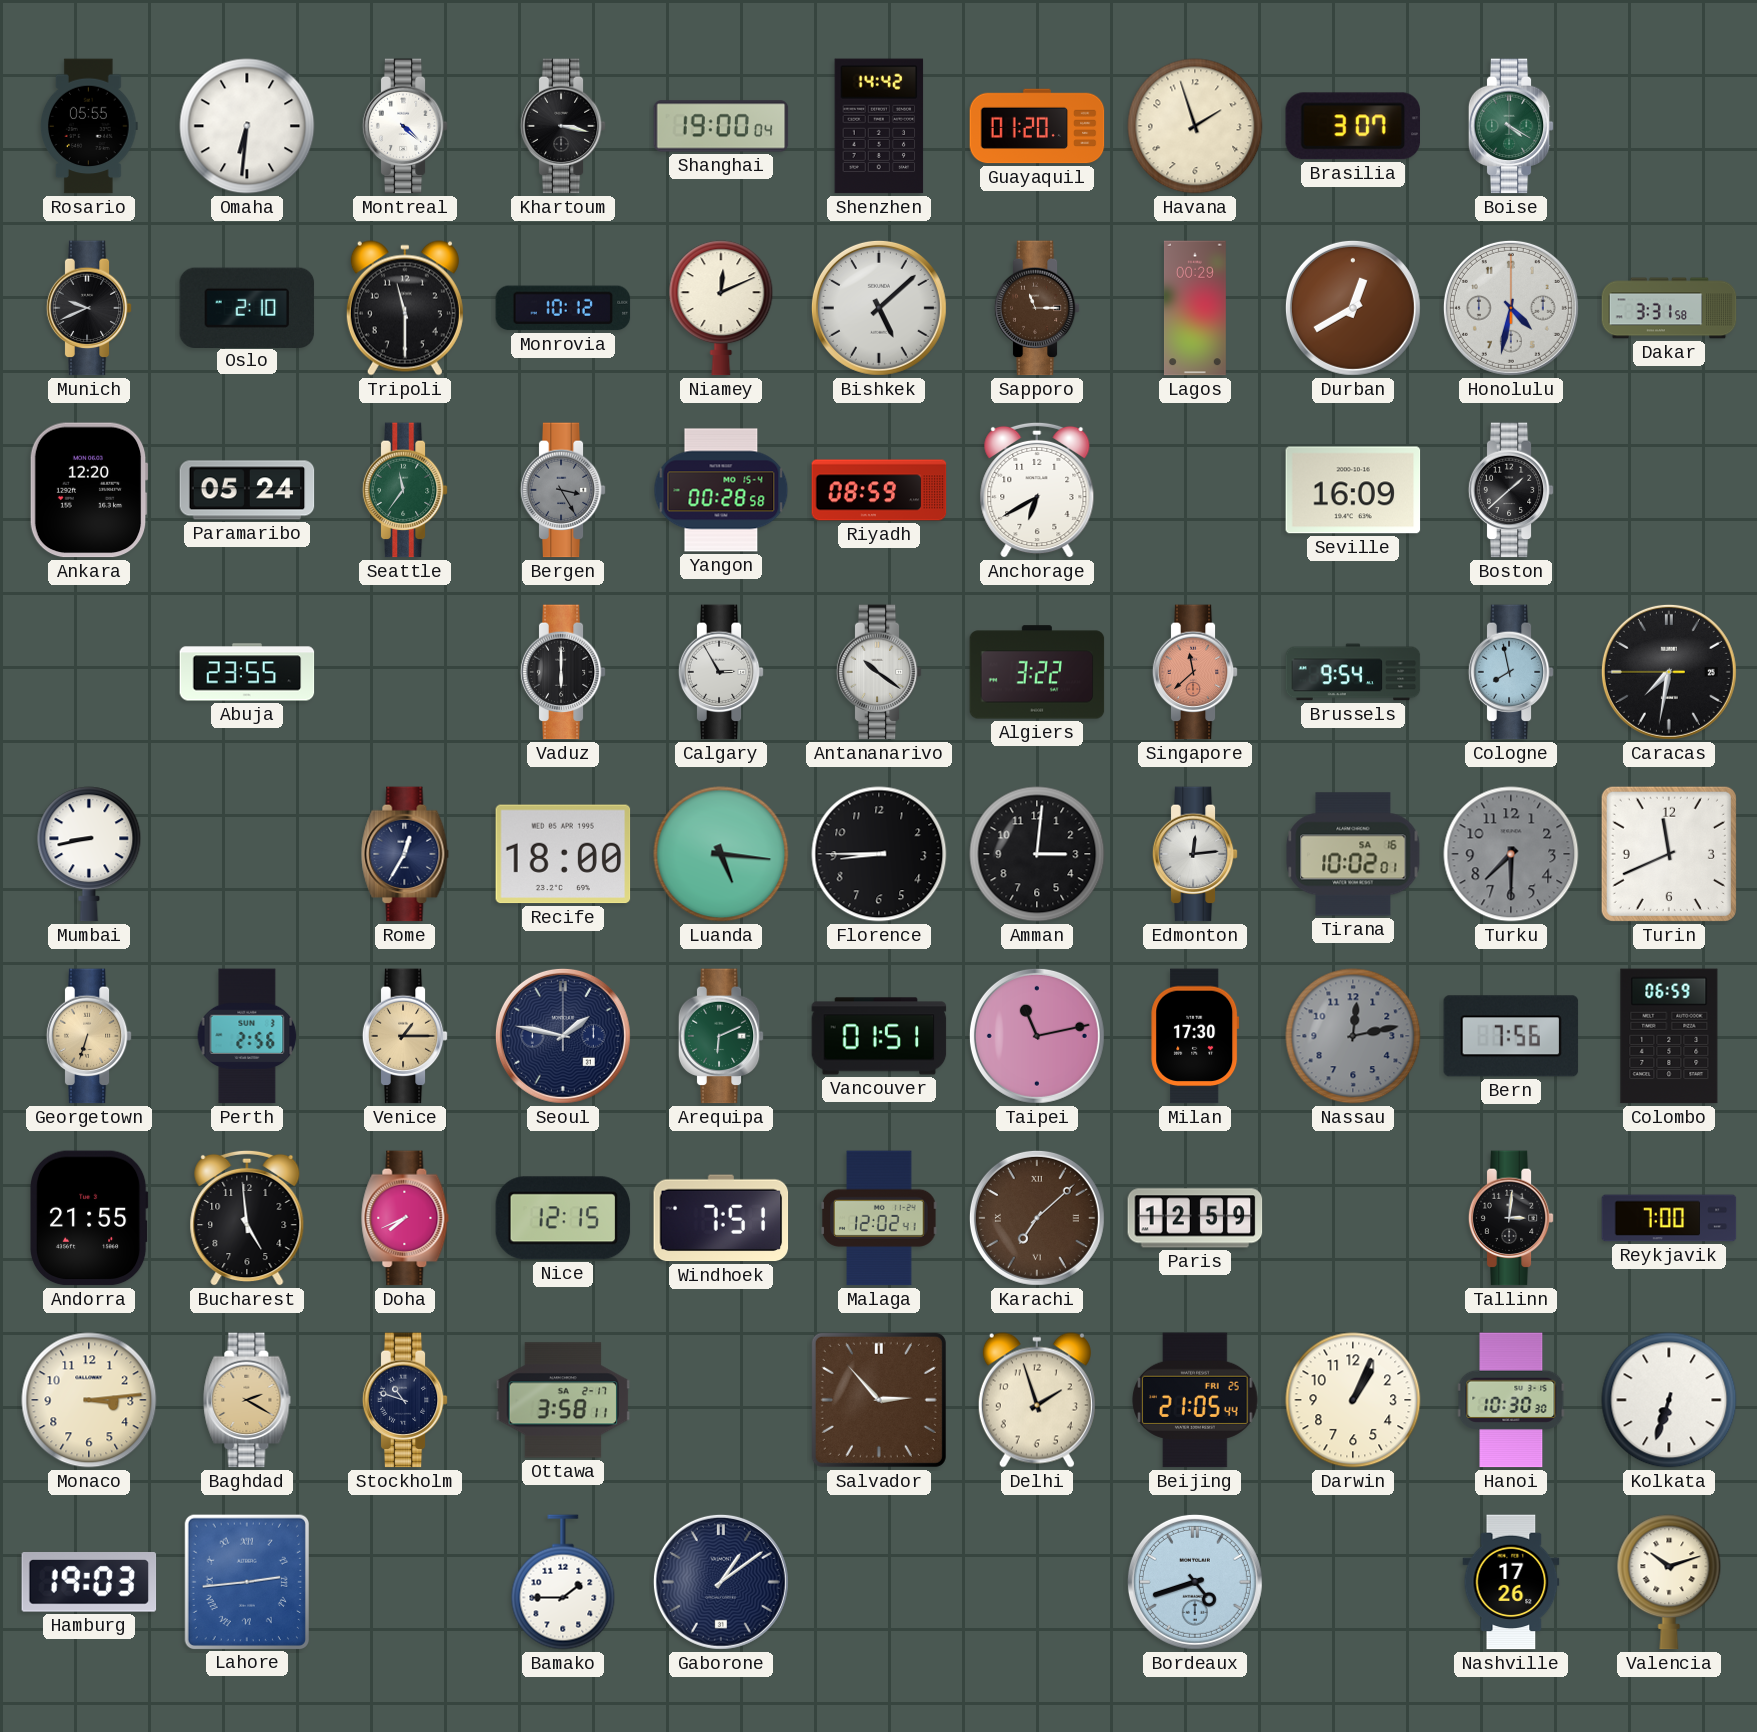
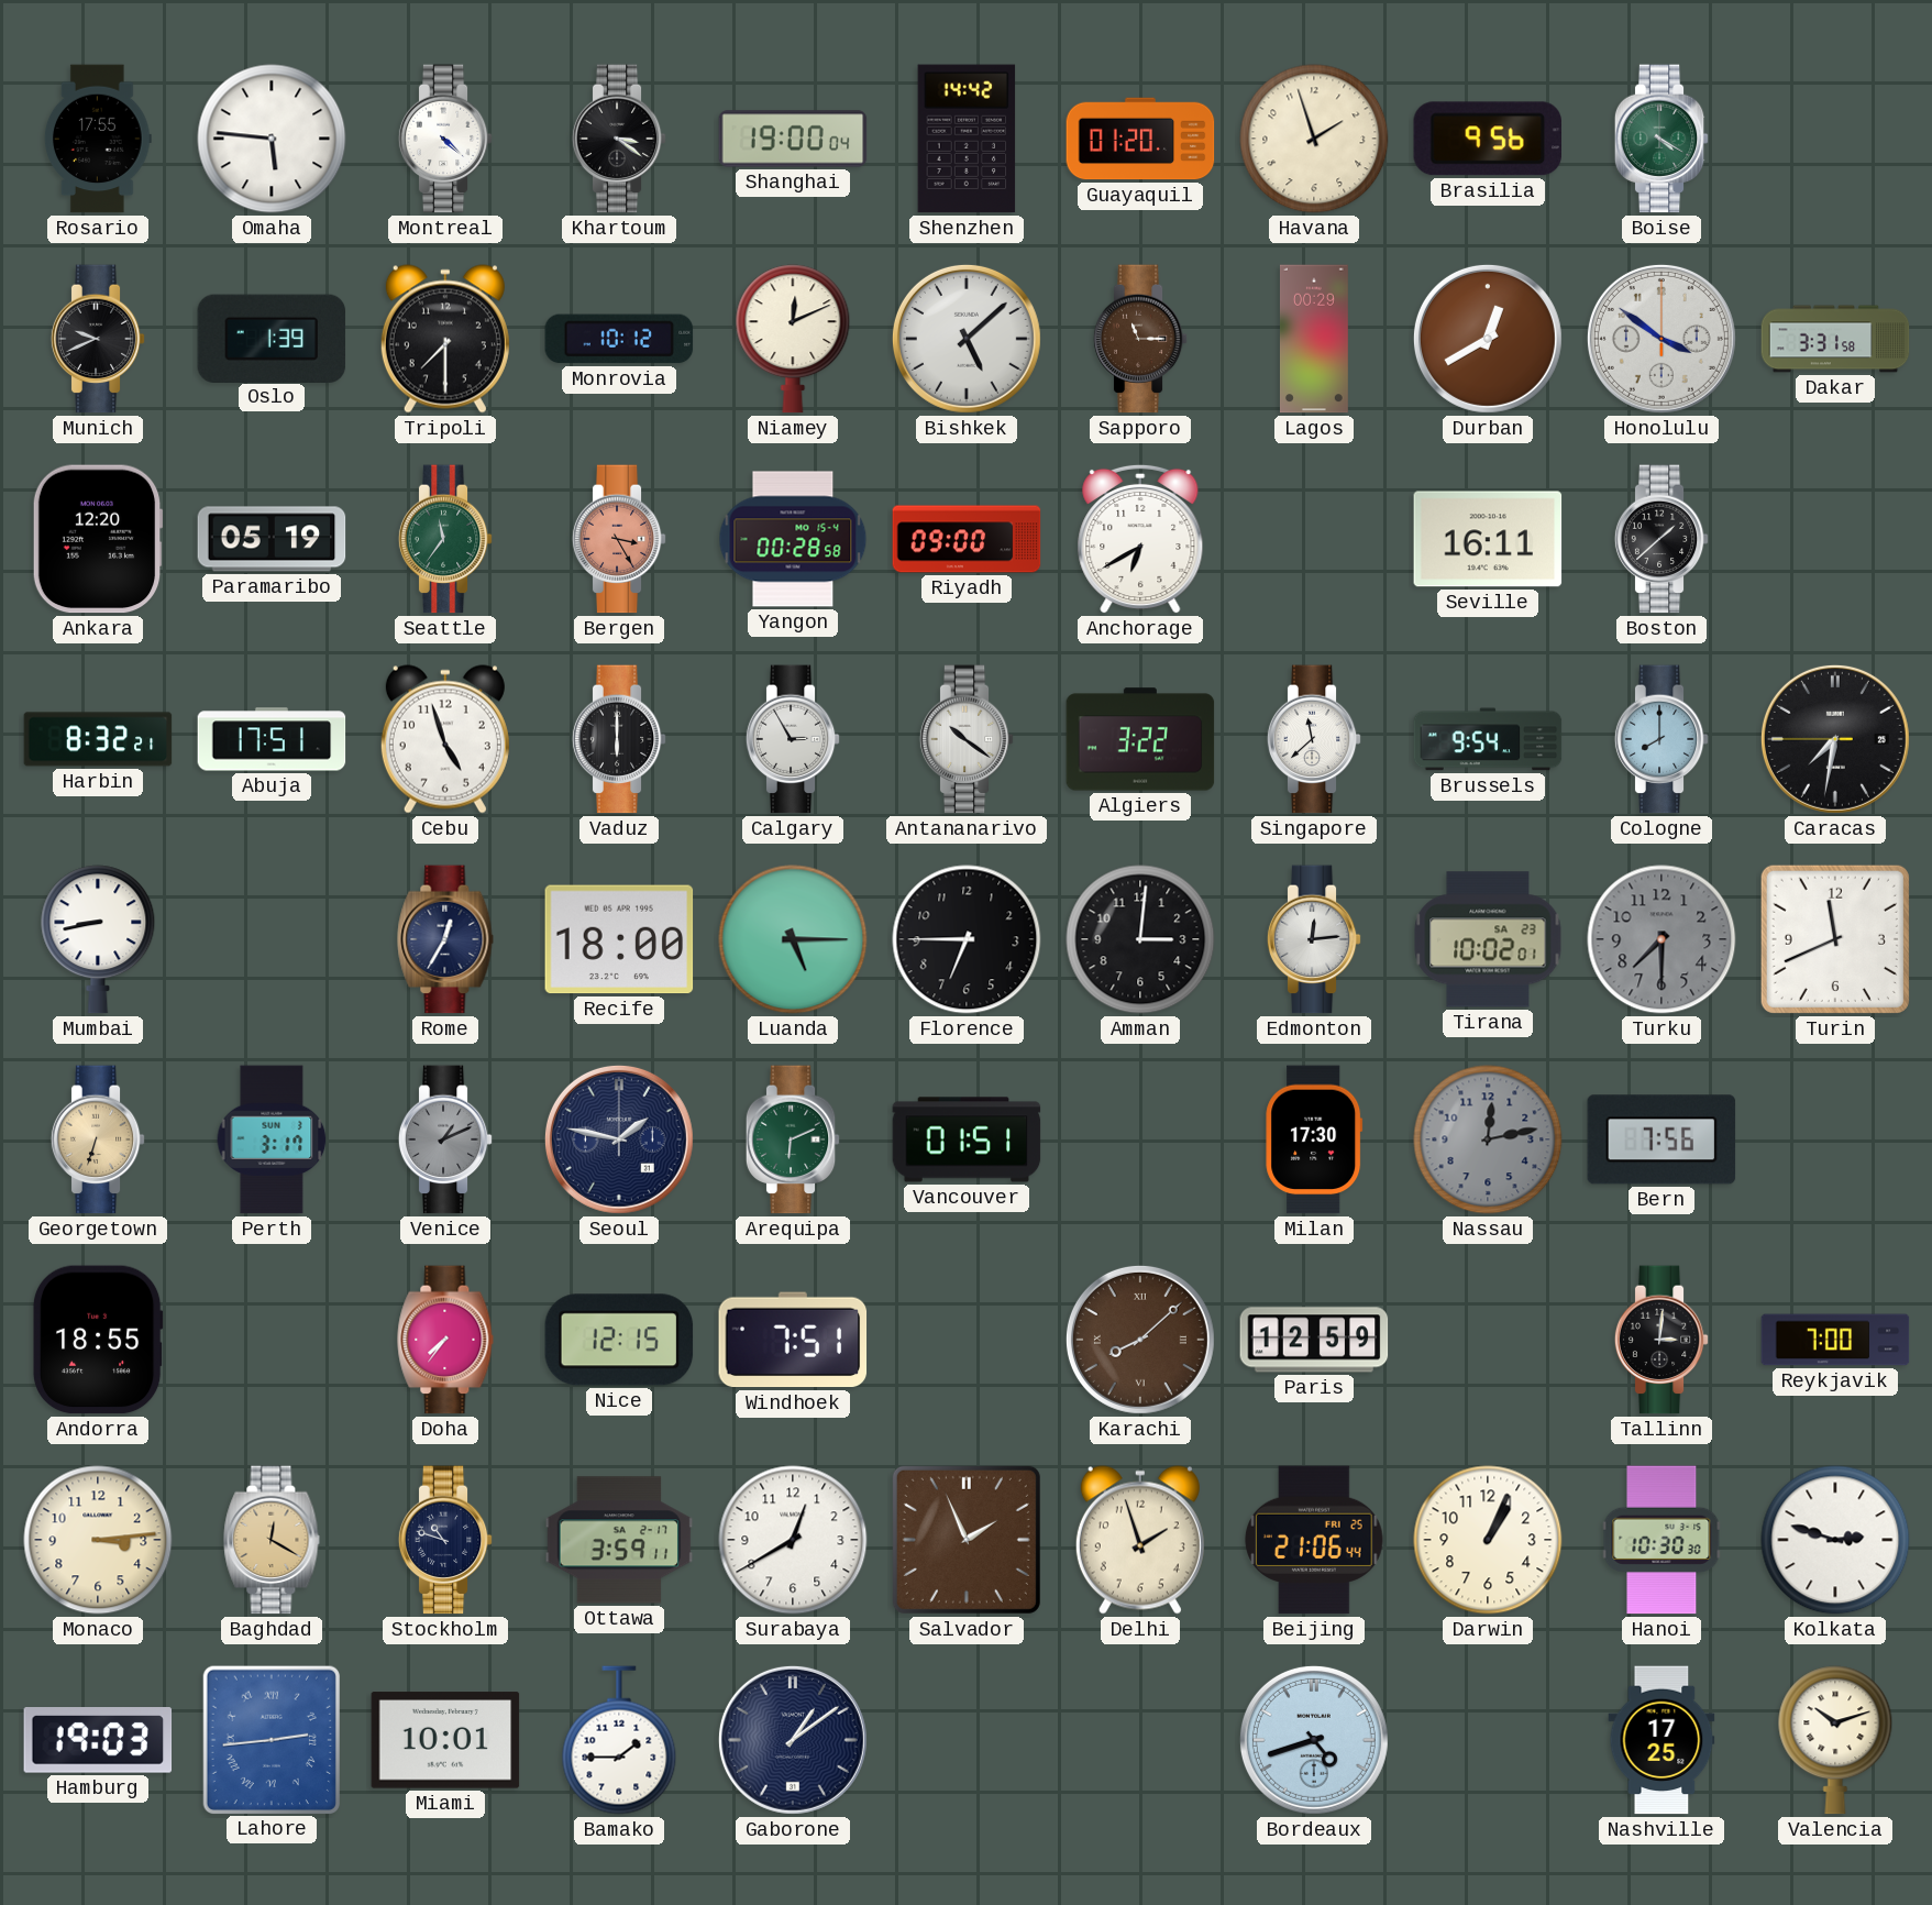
Rosario: 05:55 -> 17:55
Omaha: 6:31 -> 5:46
Khartoum: 3:17 -> 3:21
Brasilia: 3:07 -> 9:56
Oslo: 2:10 -> 1:39
Tripoli: 11:30 -> 7:30
Honolulu: 4:32 -> 3:51
Paramaribo: 05:24 -> 05:19
Bergen dial: grey -> salmon
Riyadh: 08:59 -> 09:00
Seville: 16:09 -> 16:11
Harbin: none -> 8:32
Abuja: 23:55 -> 17:51
Cebu: none -> 4:57
Singapore dial: salmon -> white
Cologne: 7:58 -> 8:00
Luanda: 5:16 -> 5:15
Florence: 8:45 -> 6:45
Tirana date: SA 16 -> SA 23
Perth: 2:56 -> 3:17
Venice: 1:15 -> 1:11
Venice dial: champagne -> grey
Taipei: 11:13 -> none
Colombo: 06:59 -> none
Andorra: 21:55 -> 18:55
Bucharest: 4:59 -> none
Doha: 7:41 -> 7:36
Malaga: 12:02 -> none
Karachi: 7:08 -> 8:08
Baghdad: 2:20 -> 12:20
Ottawa: 3:58 -> 3:59
Surabaya: none -> 12:40
Salvador: 2:53 -> 1:56
Beijing: 21:05 -> 21:06
Kolkata: 6:33 -> 2:48
Miami: none -> 10:01
Nashville: 17:26 -> 17:25
